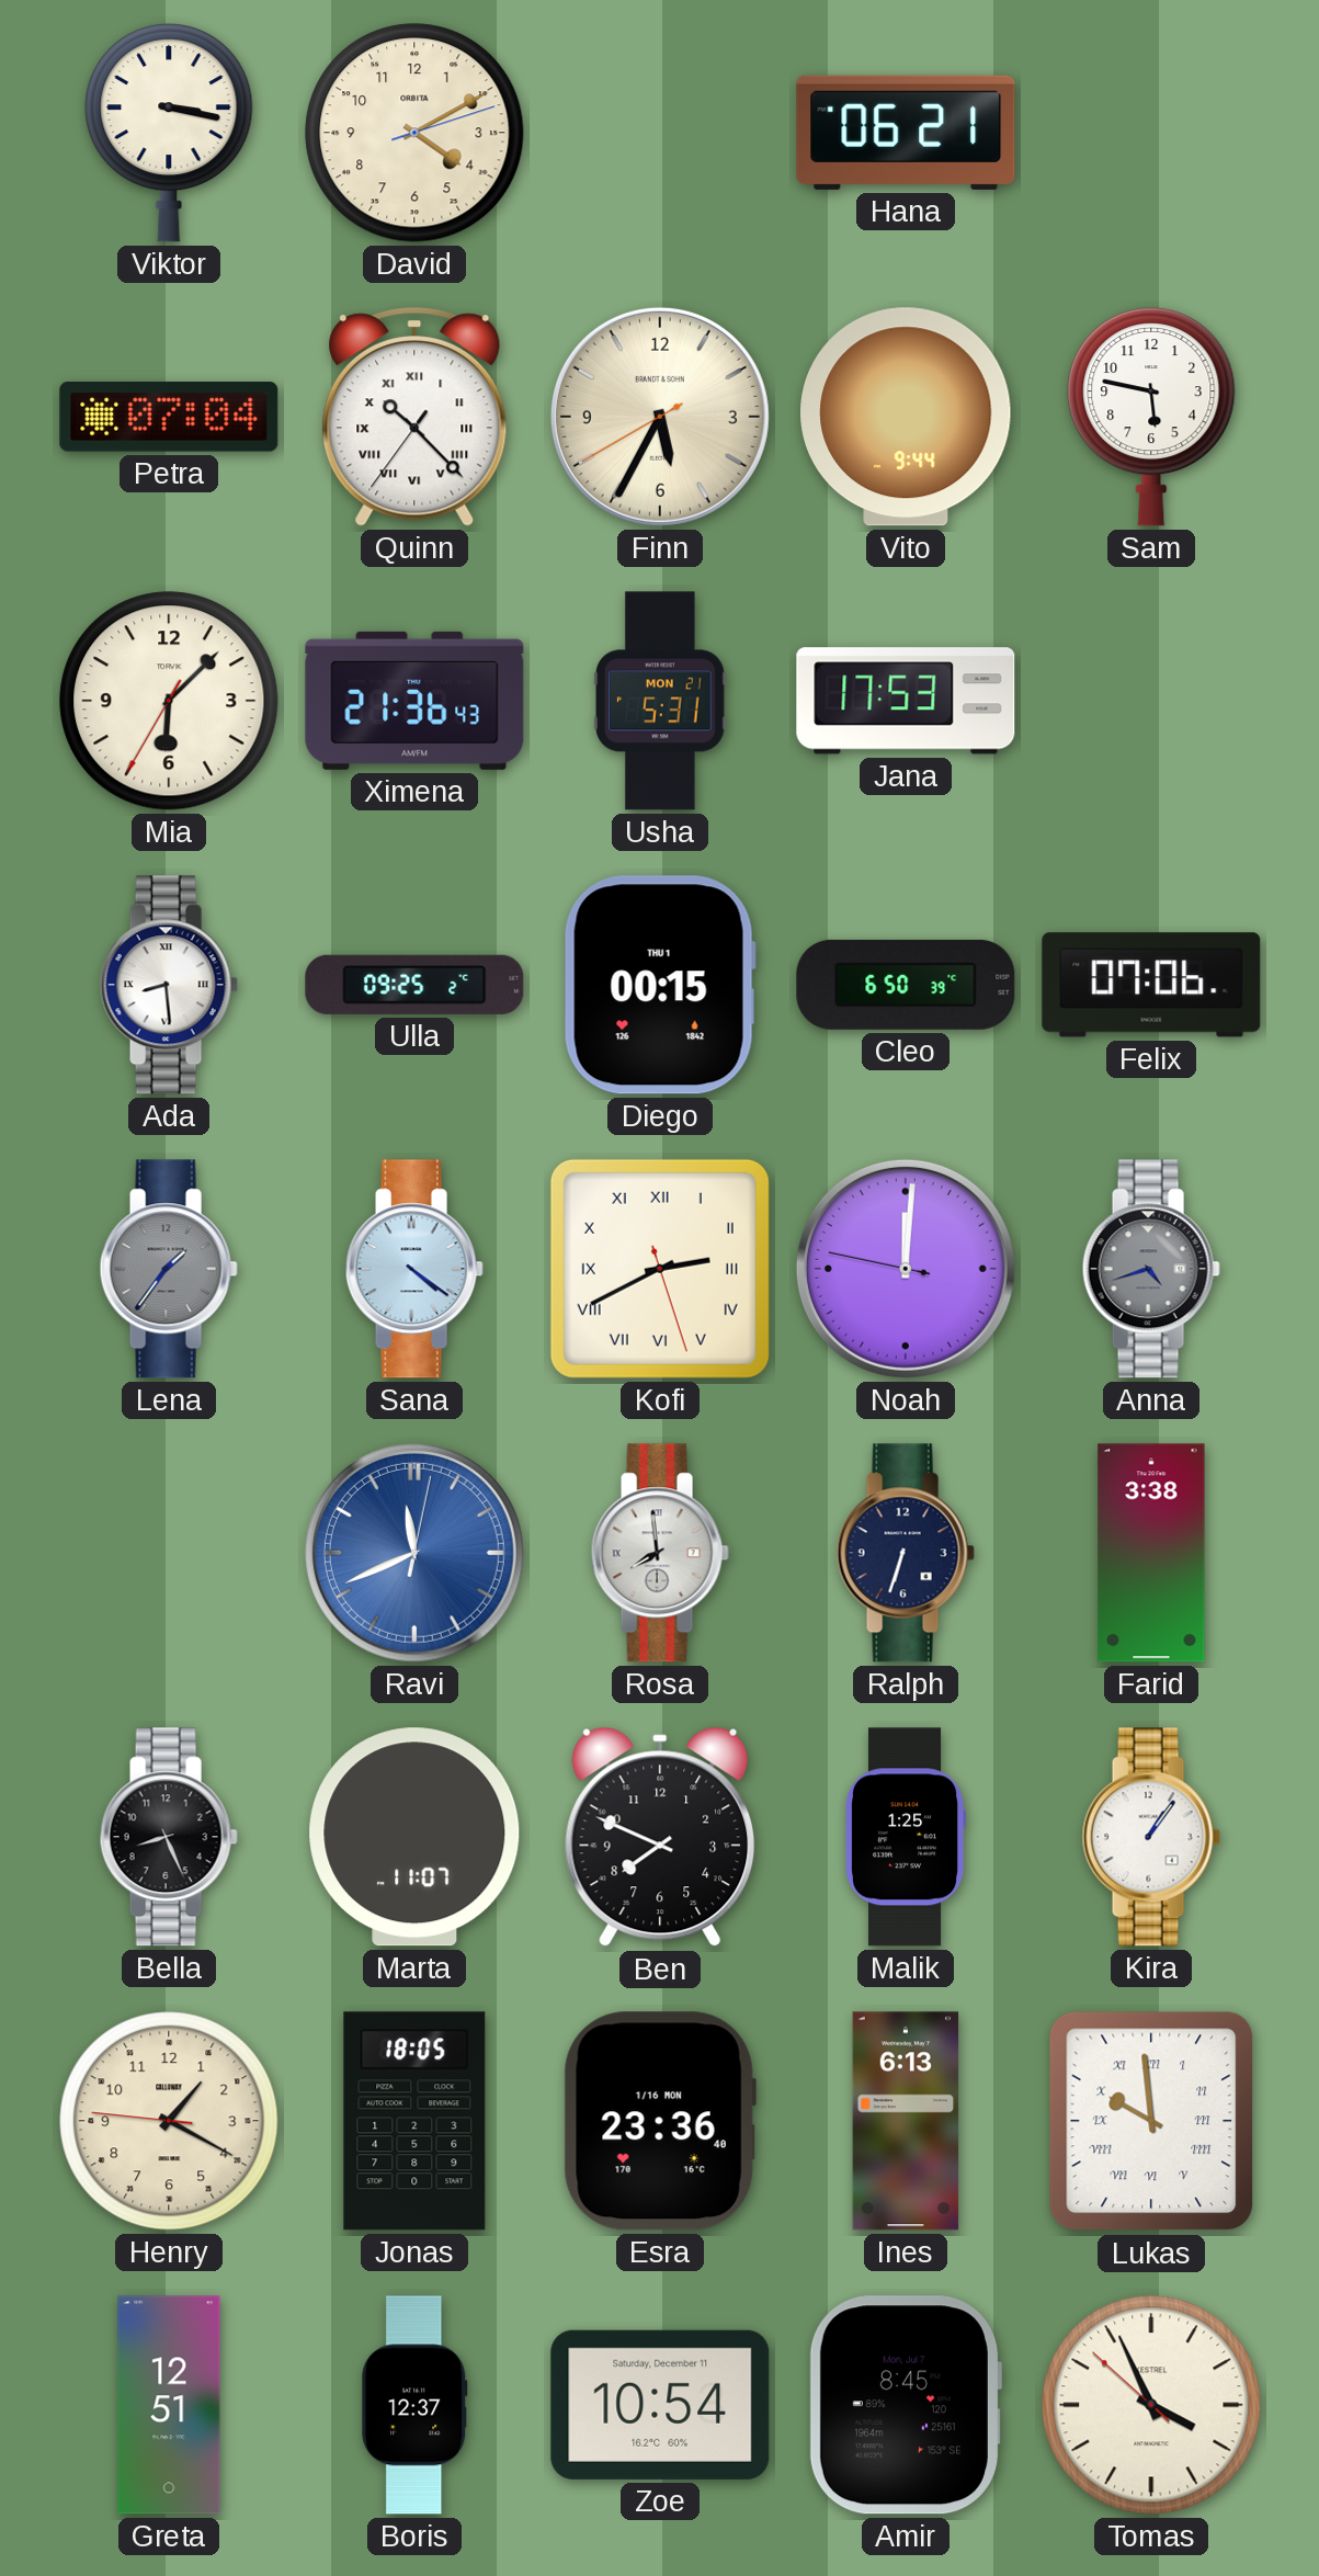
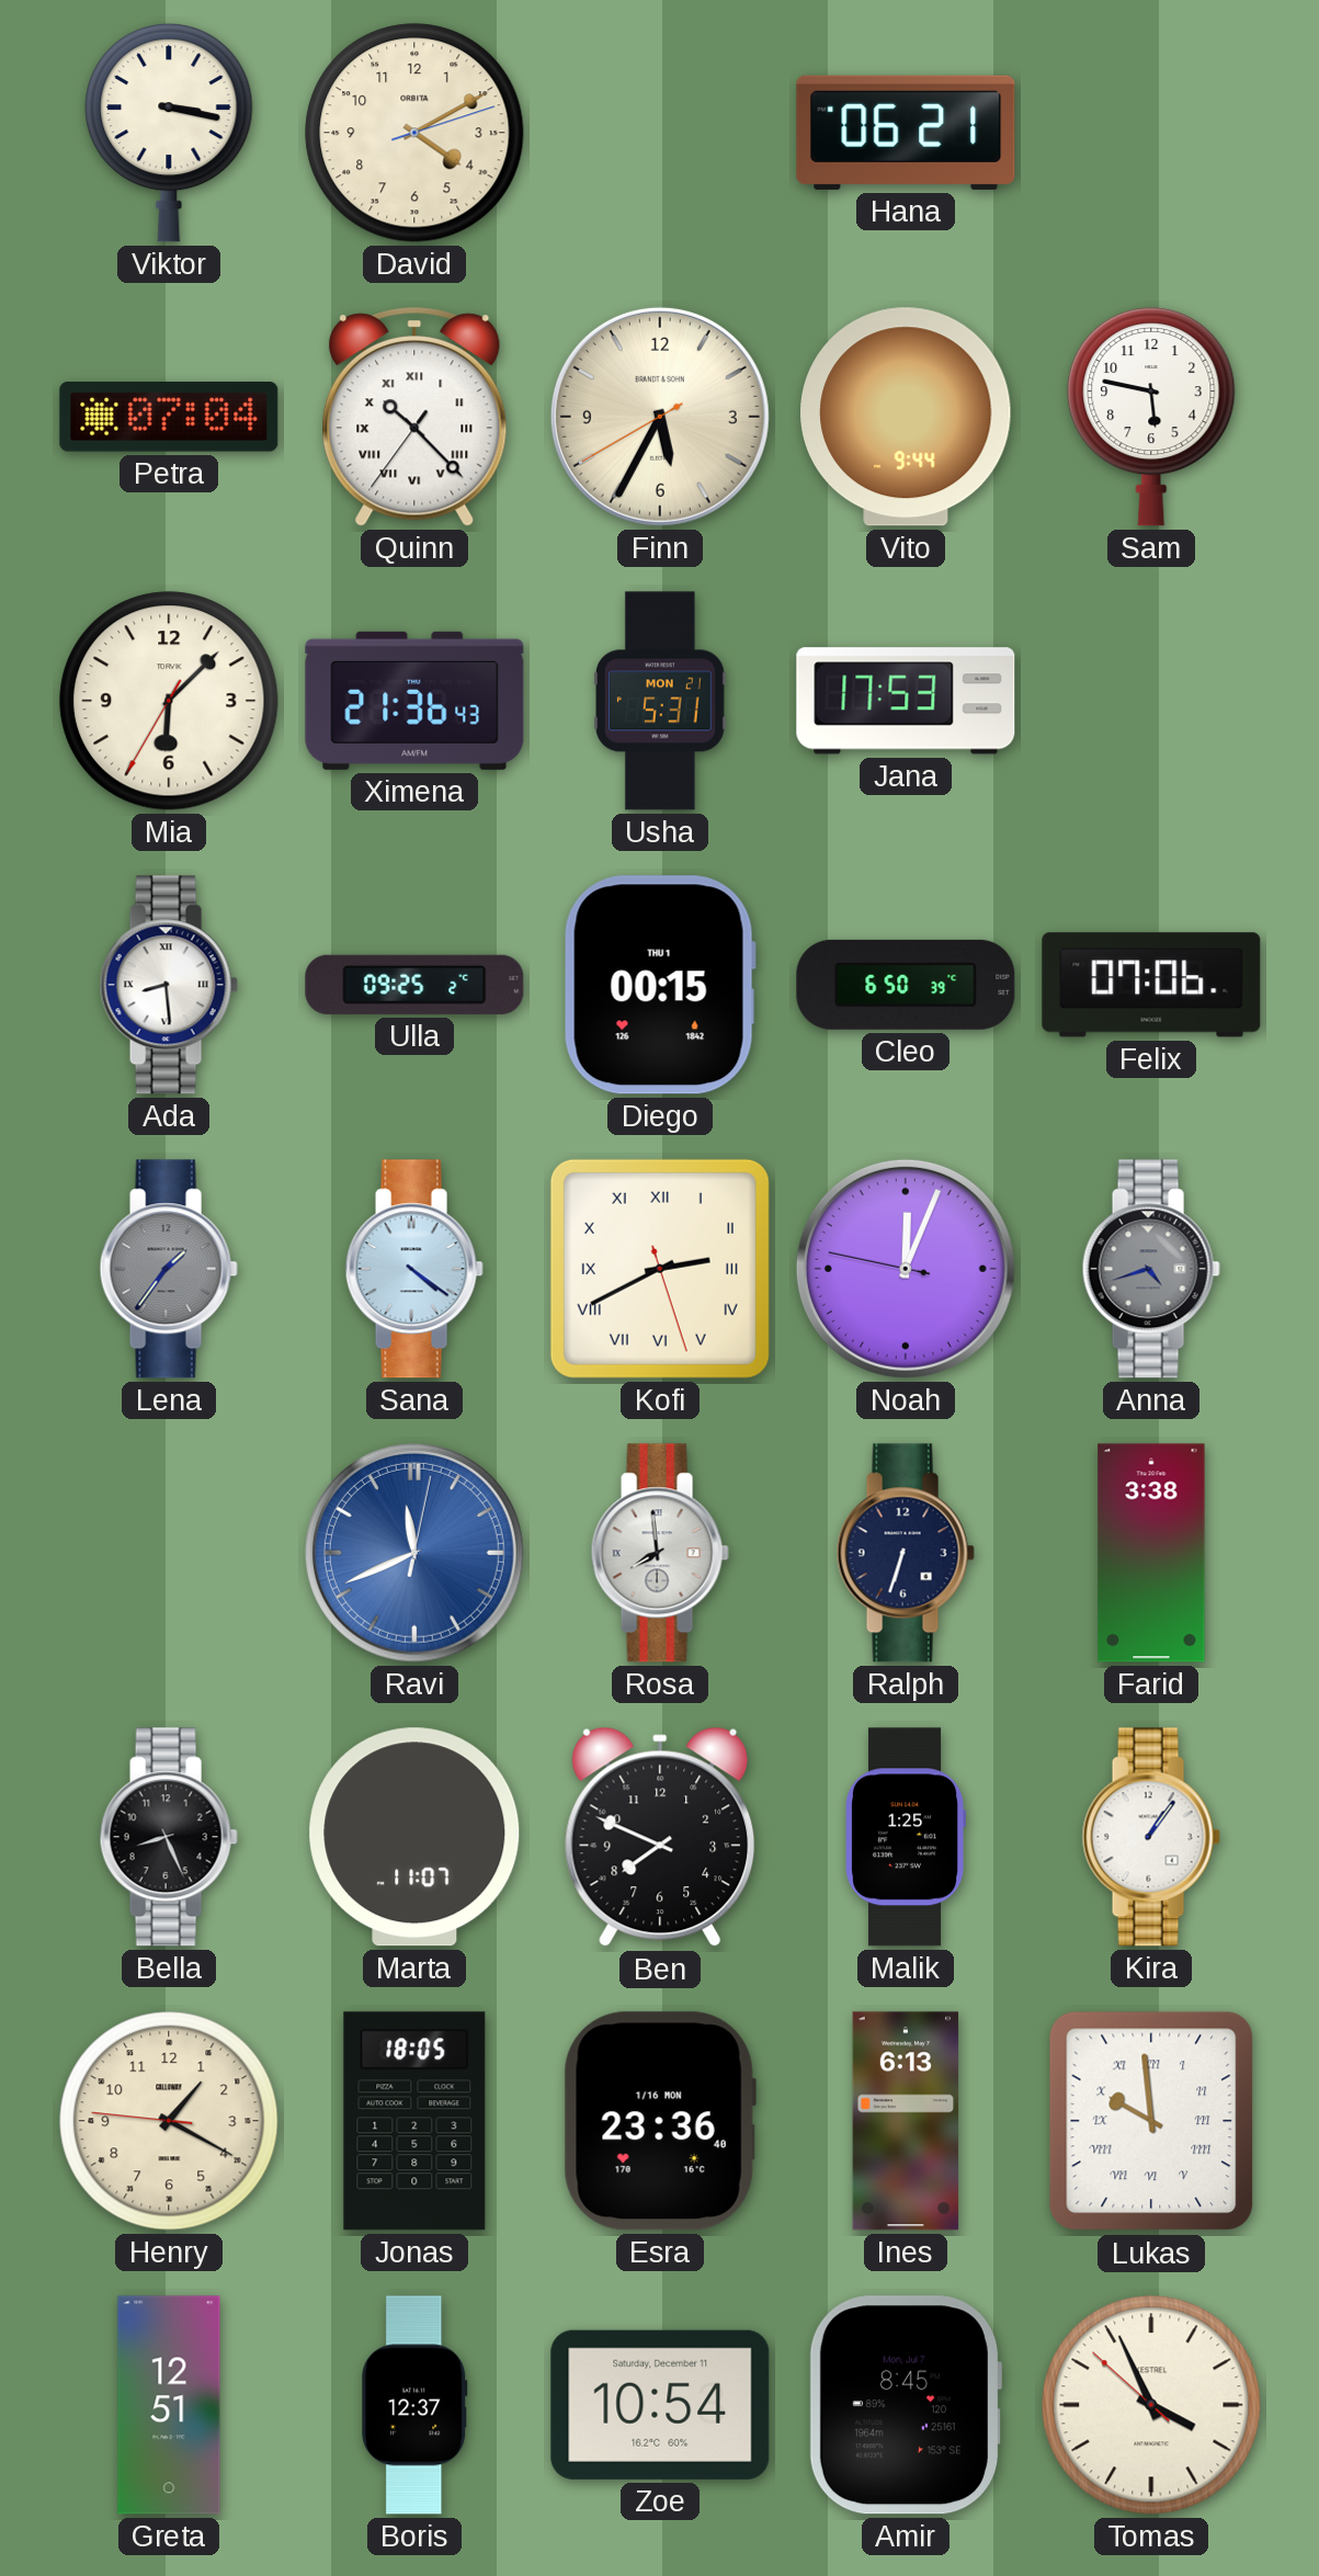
Noah: 12:00 -> 12:03
